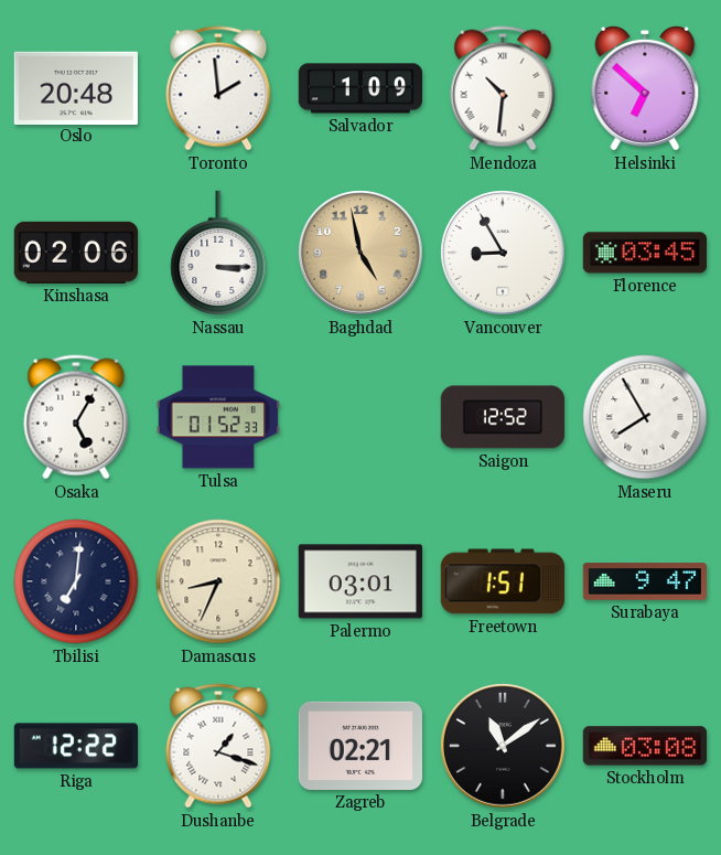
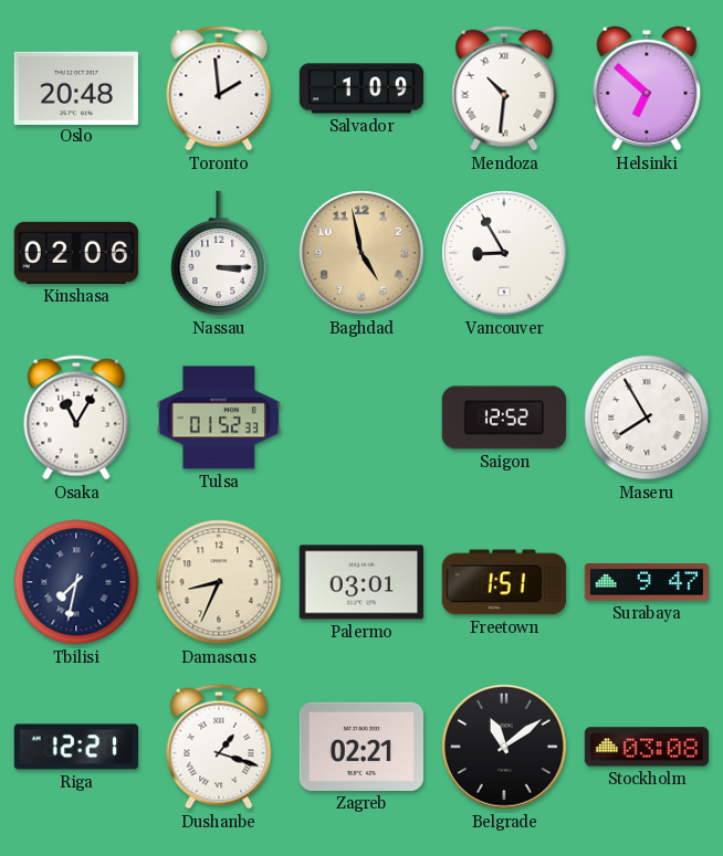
Florence: 03:45 -> none
Osaka: 5:05 -> 11:05
Tbilisi: 7:01 -> 7:32
Riga: 12:22 -> 12:21
